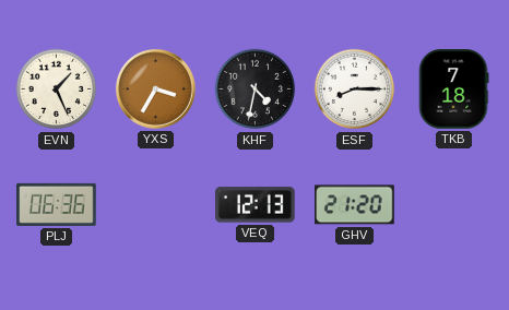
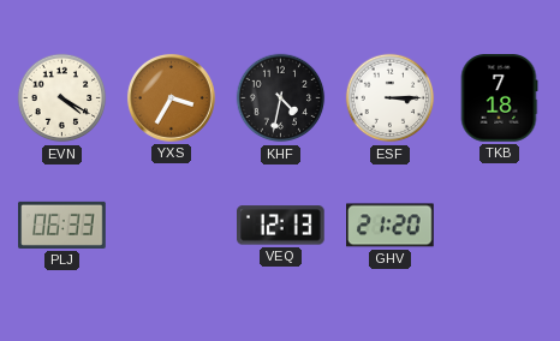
EVN: 1:26 -> 4:20
ESF: 8:15 -> 3:15
PLJ: 06:36 -> 06:33
